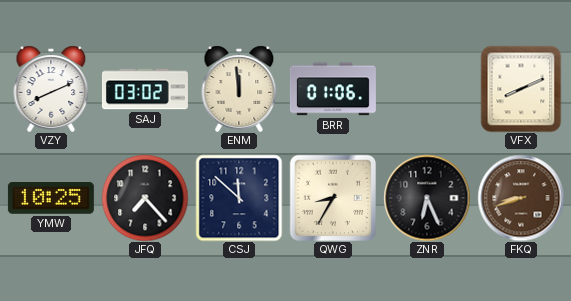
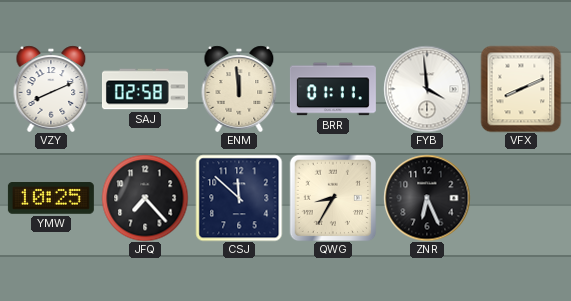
SAJ: 03:02 -> 02:58
BRR: 01:06 -> 01:11
FYB: none -> 3:59
FKQ: 8:42 -> none
